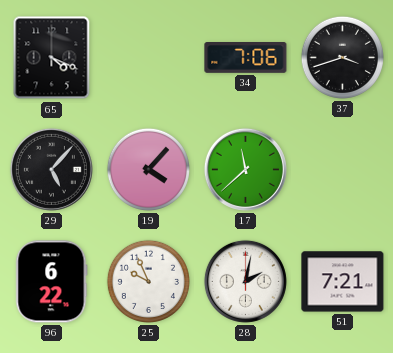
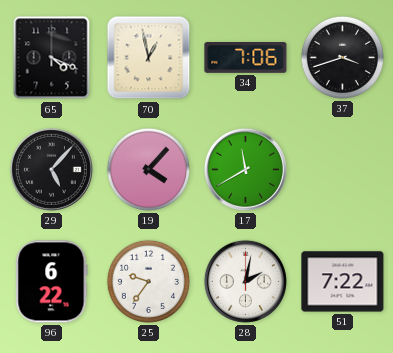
70: none -> 12:58
17: 11:38 -> 11:40
25: 9:56 -> 9:36
51: 7:21 -> 7:22
